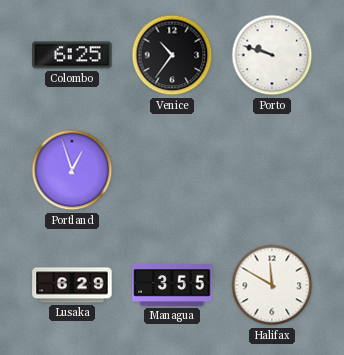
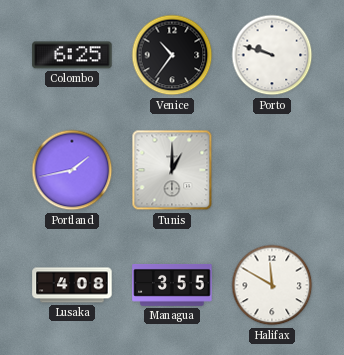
Portland: 12:57 -> 1:43
Tunis: none -> 1:00
Lusaka: 6:29 -> 4:08
